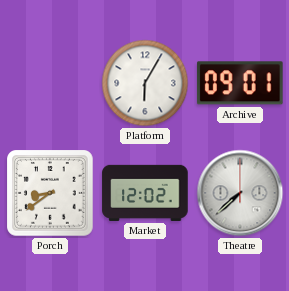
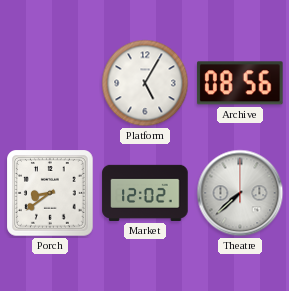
Platform: 6:05 -> 5:05
Archive: 09:01 -> 08:56
